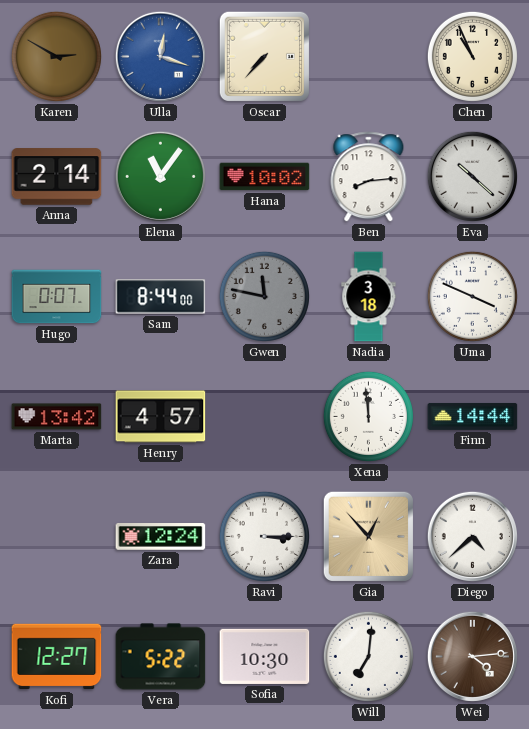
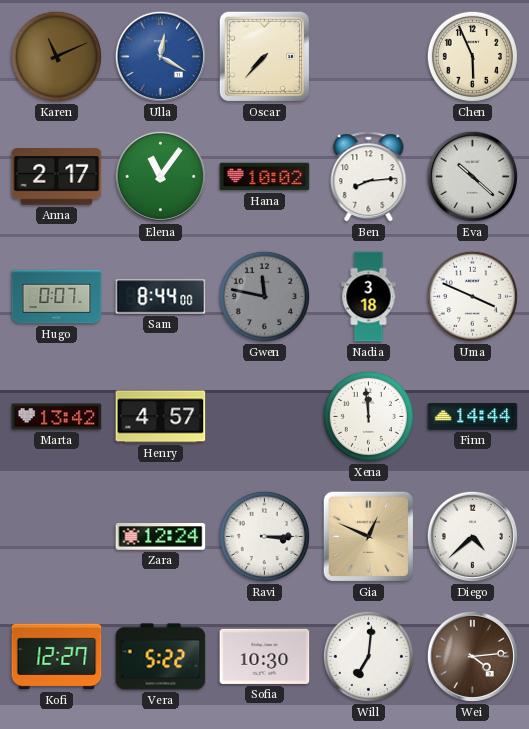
Karen: 2:50 -> 11:11
Ulla: 12:18 -> 12:20
Chen: 10:56 -> 5:56
Anna: 2:14 -> 2:17
Gia: 12:53 -> 12:49
